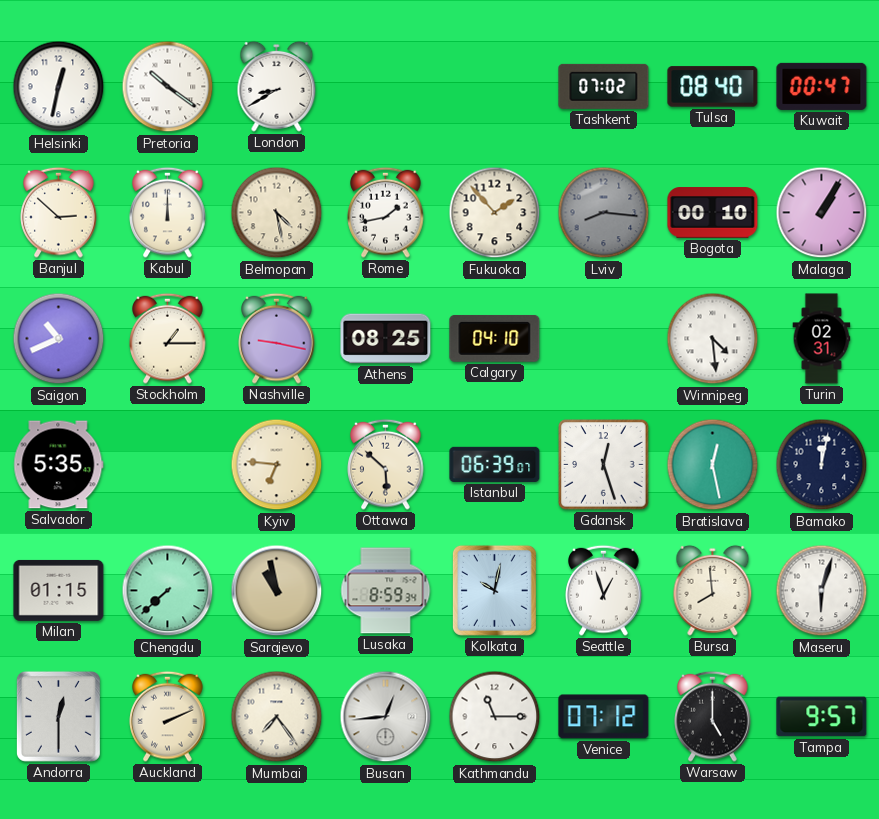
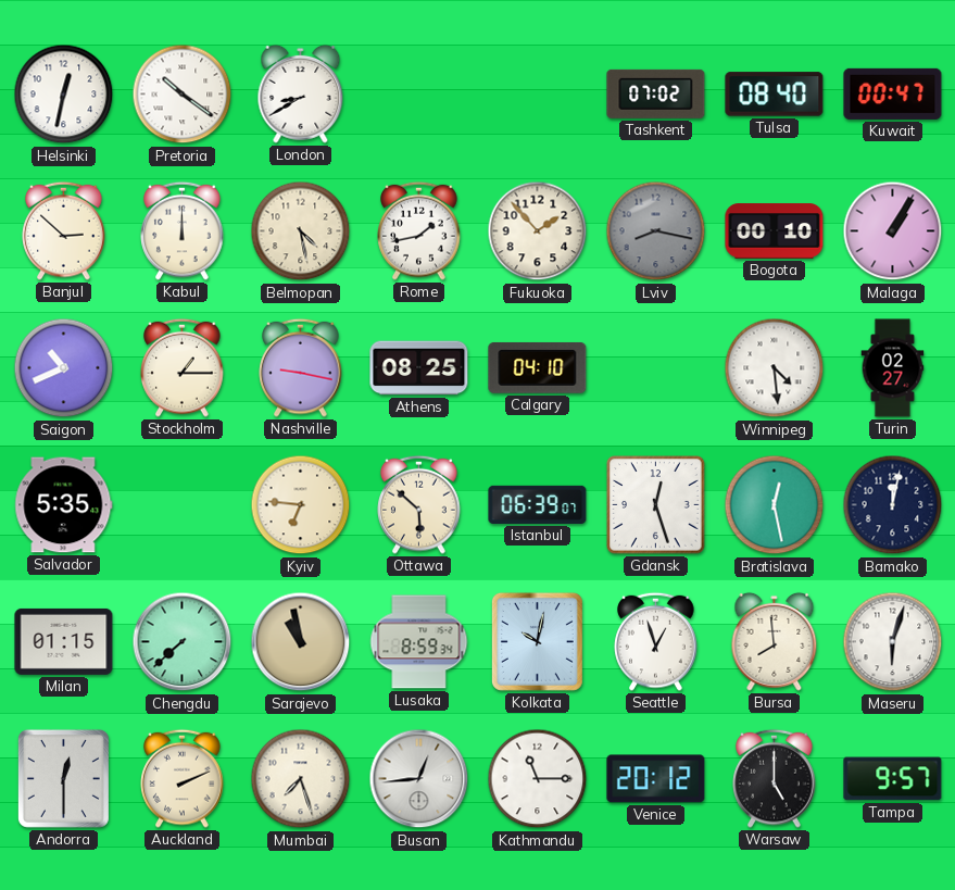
Lviv: 8:16 -> 8:17
Turin: 02:31 -> 02:27
Mumbai: 7:24 -> 7:27
Venice: 07:12 -> 20:12
